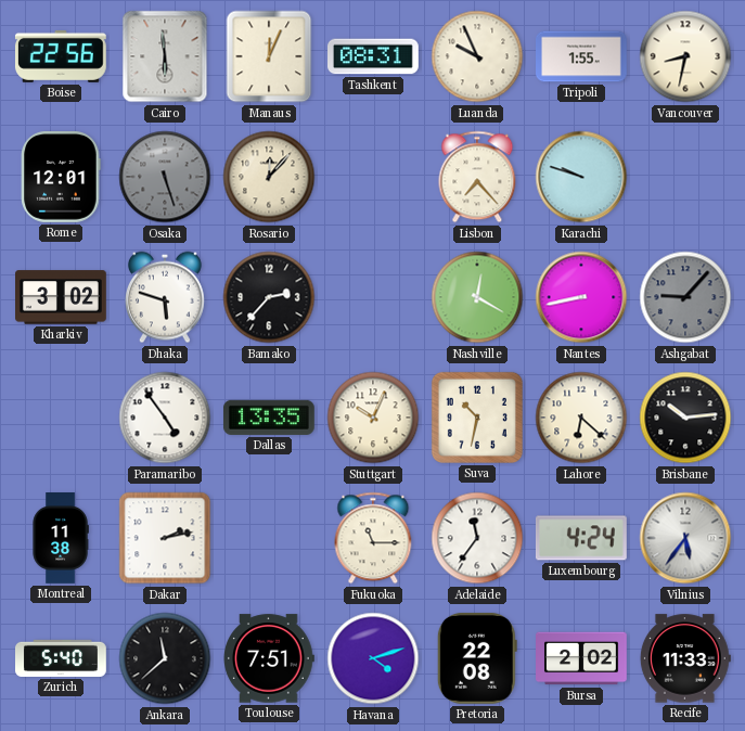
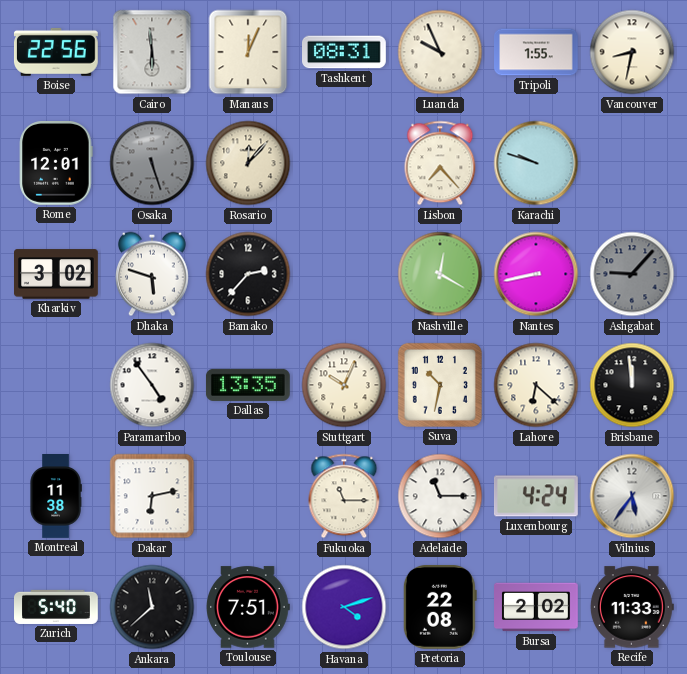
Brisbane: 10:14 -> 11:59
Dakar: 2:13 -> 6:13
Adelaide: 11:36 -> 11:15
